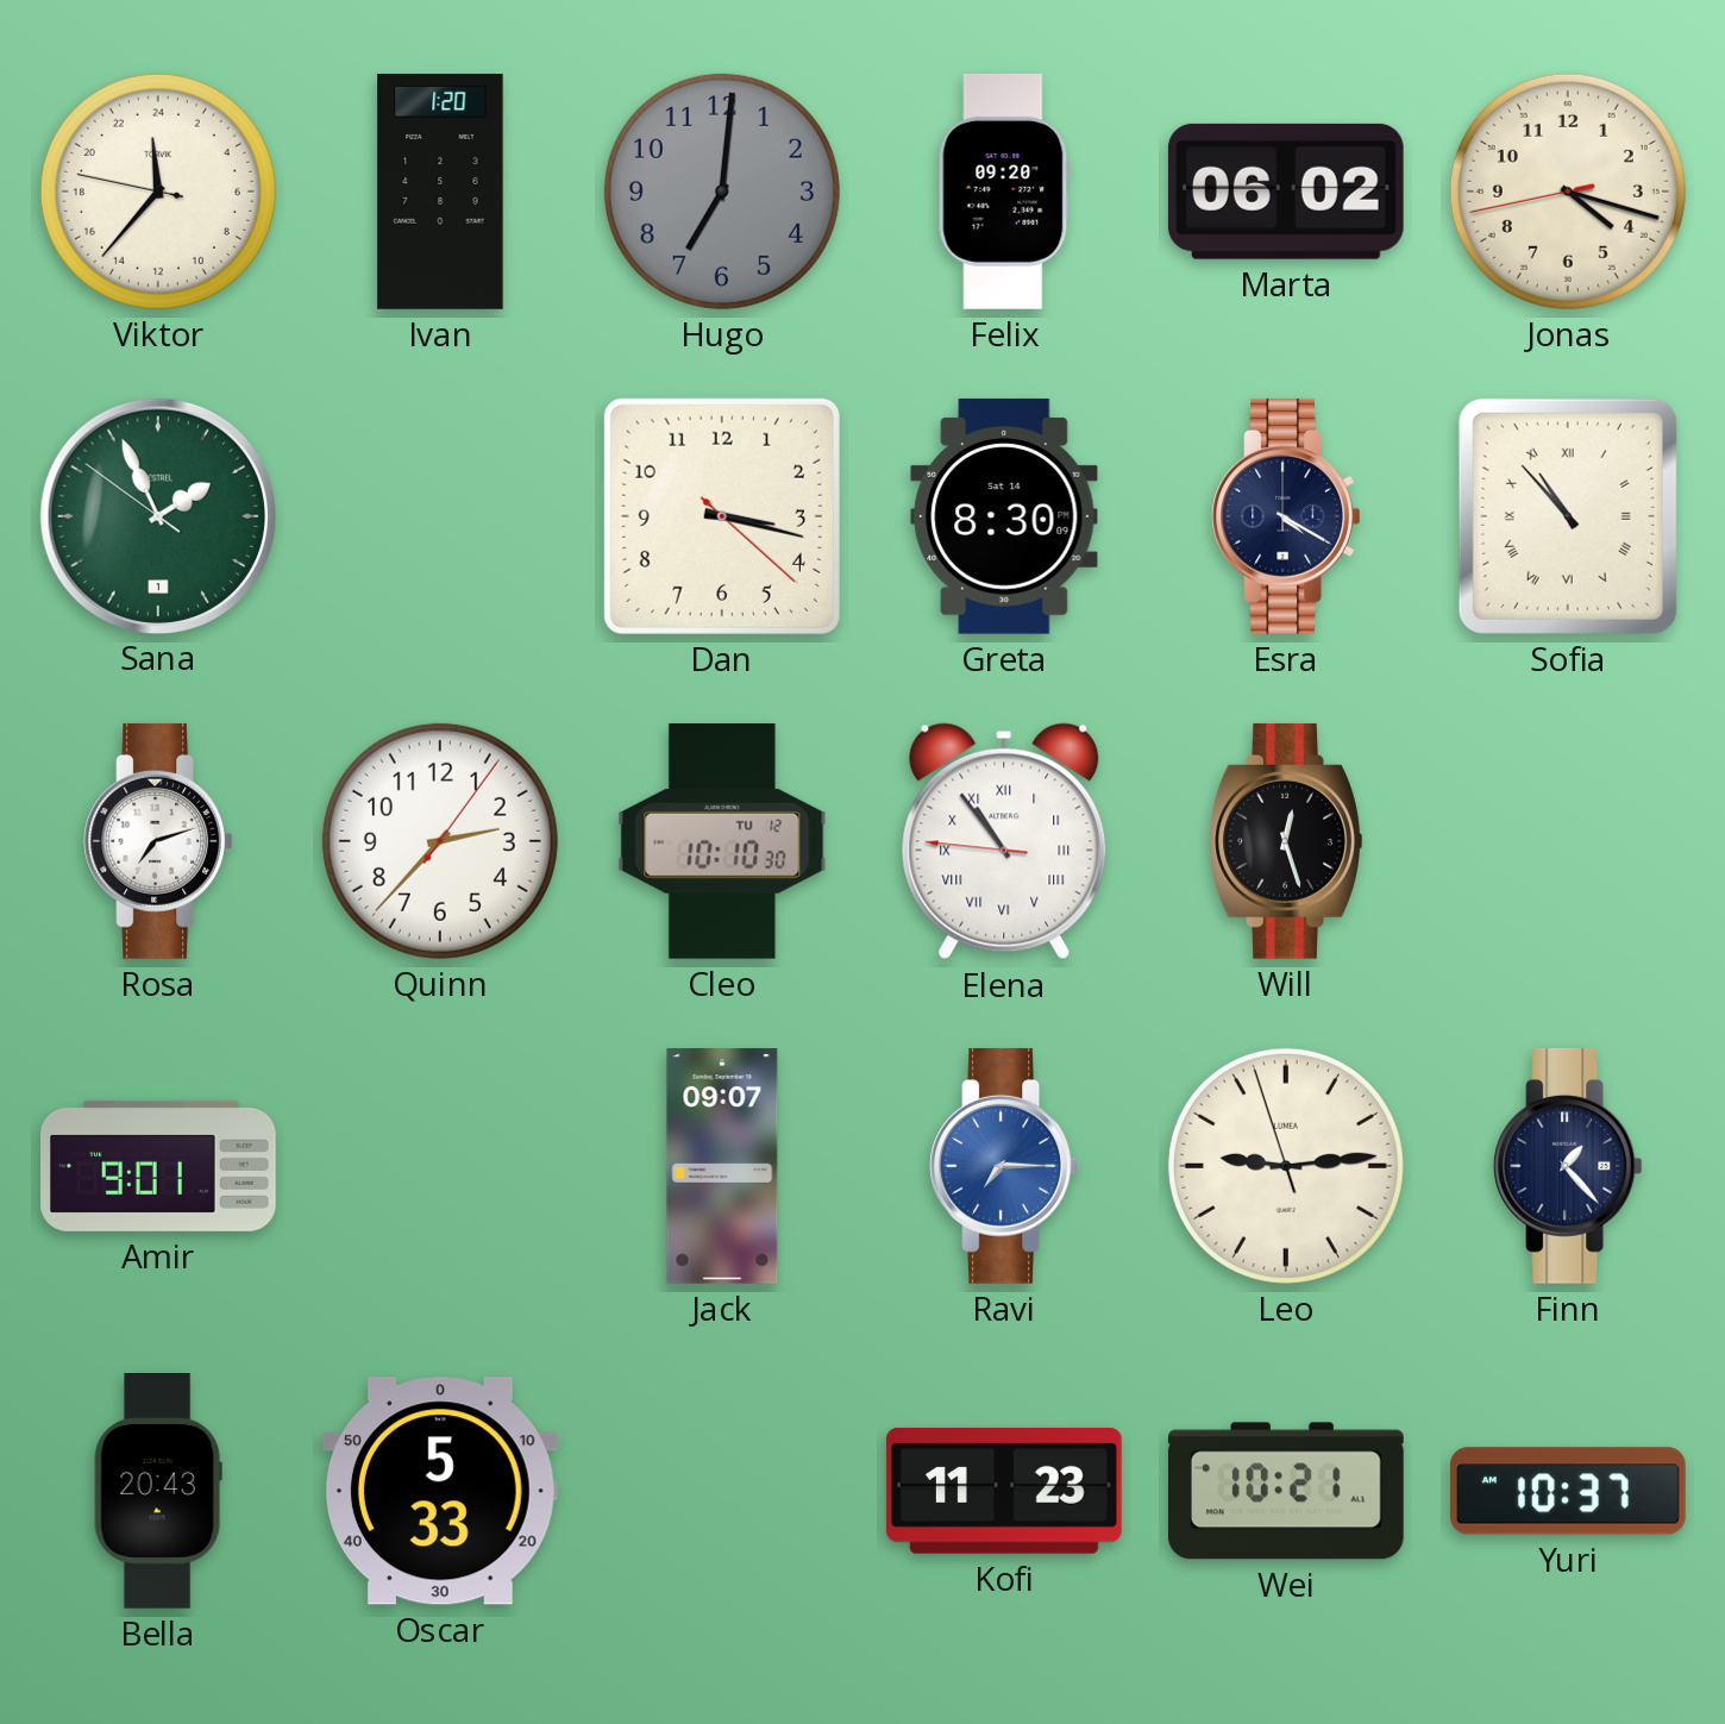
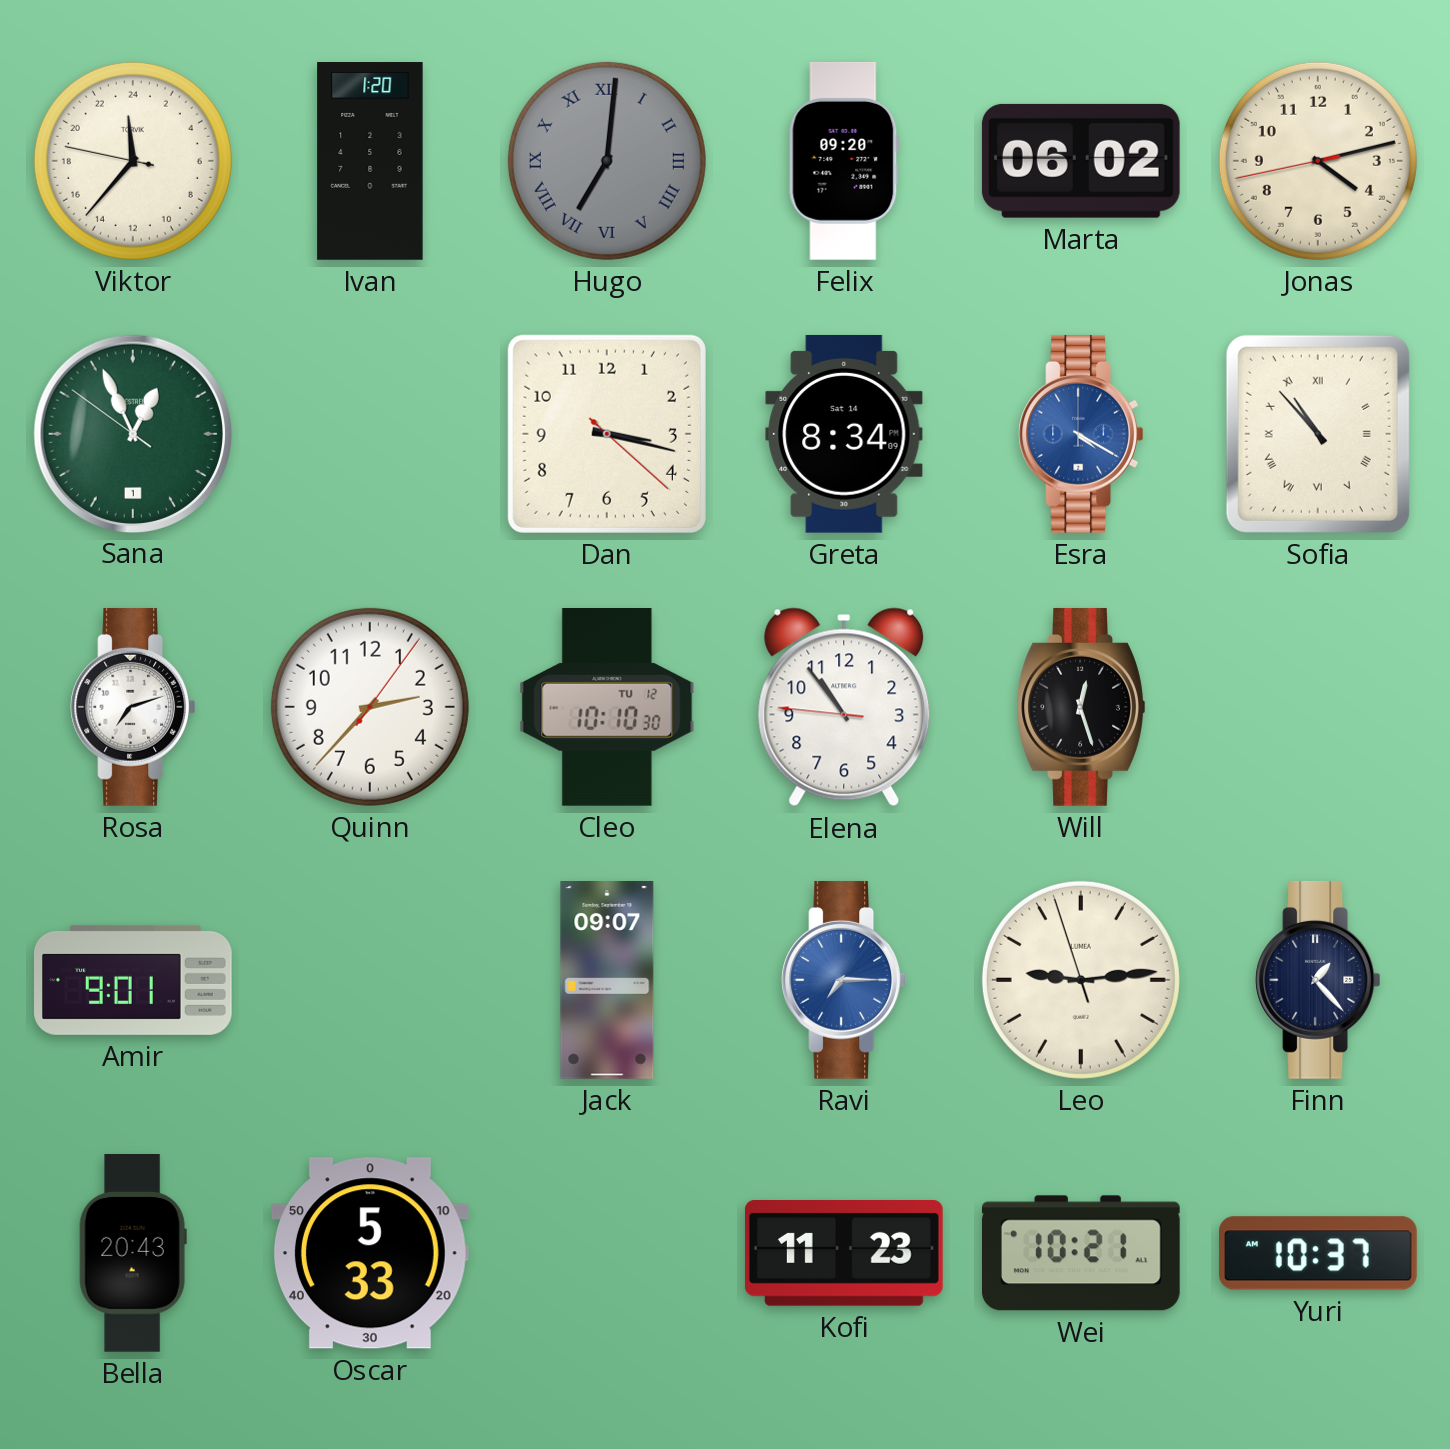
Hugo numerals: Arabic -> Roman
Jonas: 4:17 -> 4:12
Sana: 1:55 -> 12:55
Greta: 8:30 -> 8:34
Esra dial: navy -> blue
Elena numerals: Roman -> Arabic
